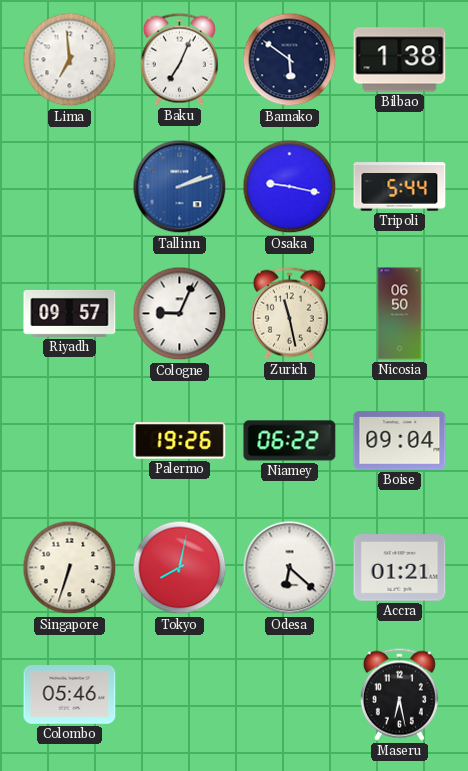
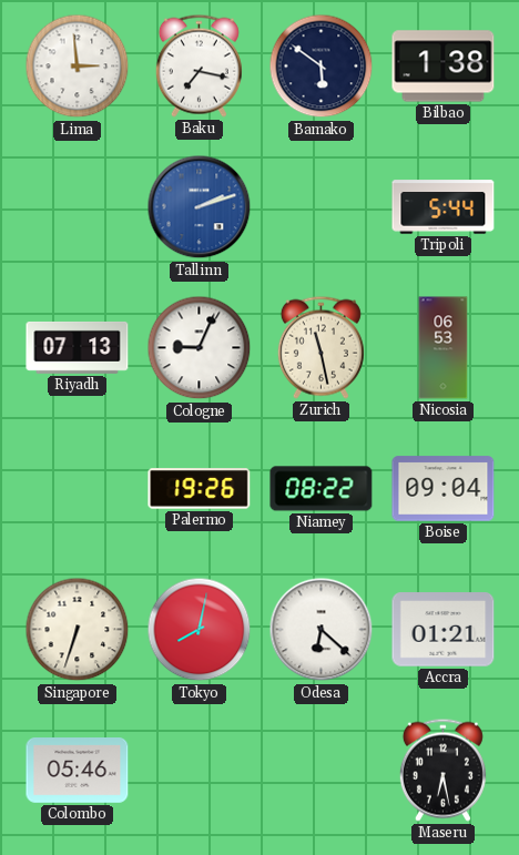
Lima: 6:59 -> 2:59
Baku: 7:04 -> 7:17
Osaka: 9:17 -> none
Riyadh: 09:57 -> 07:13
Nicosia: 06:50 -> 06:53
Niamey: 06:22 -> 08:22
